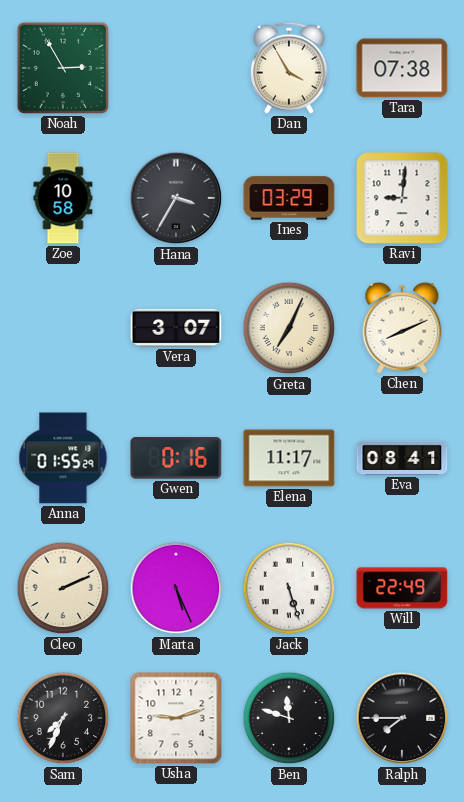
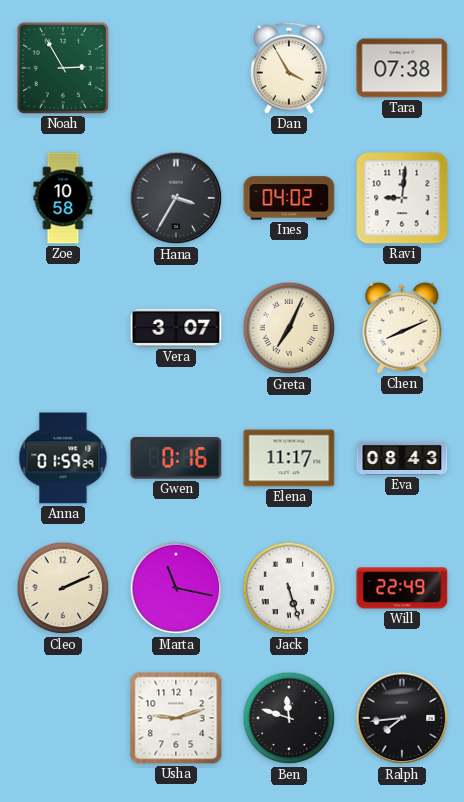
Ines: 03:29 -> 04:02
Anna: 01:55 -> 01:59
Eva: 08:41 -> 08:43
Marta: 5:26 -> 11:17
Sam: 7:34 -> none
Ralph: 7:45 -> 7:44
